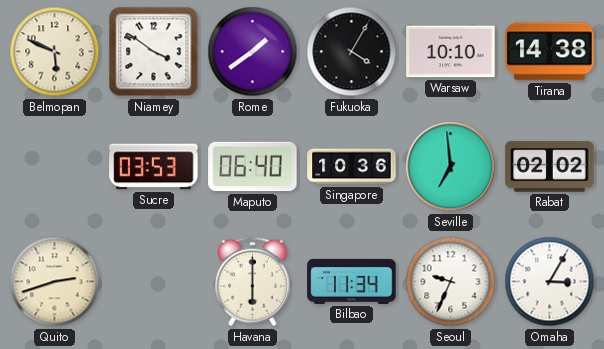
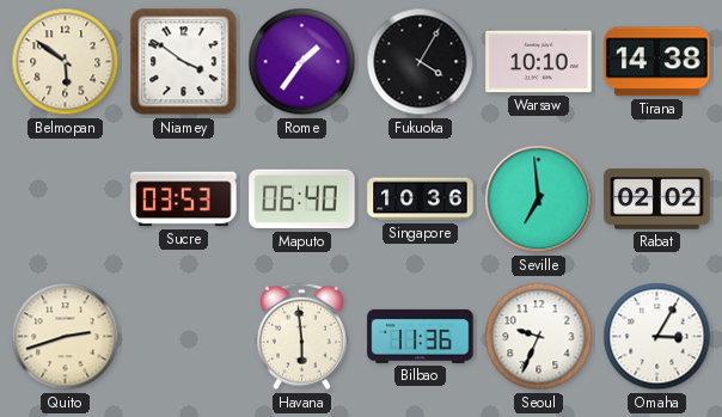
Belmopan: 5:49 -> 5:51
Rome: 1:39 -> 1:36
Havana: 6:00 -> 5:59
Bilbao: 11:34 -> 11:36
